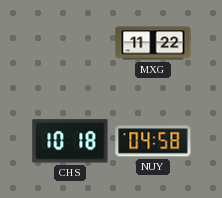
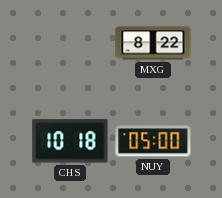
MXG: 11:22 -> 8:22
NUY: 04:58 -> 05:00
